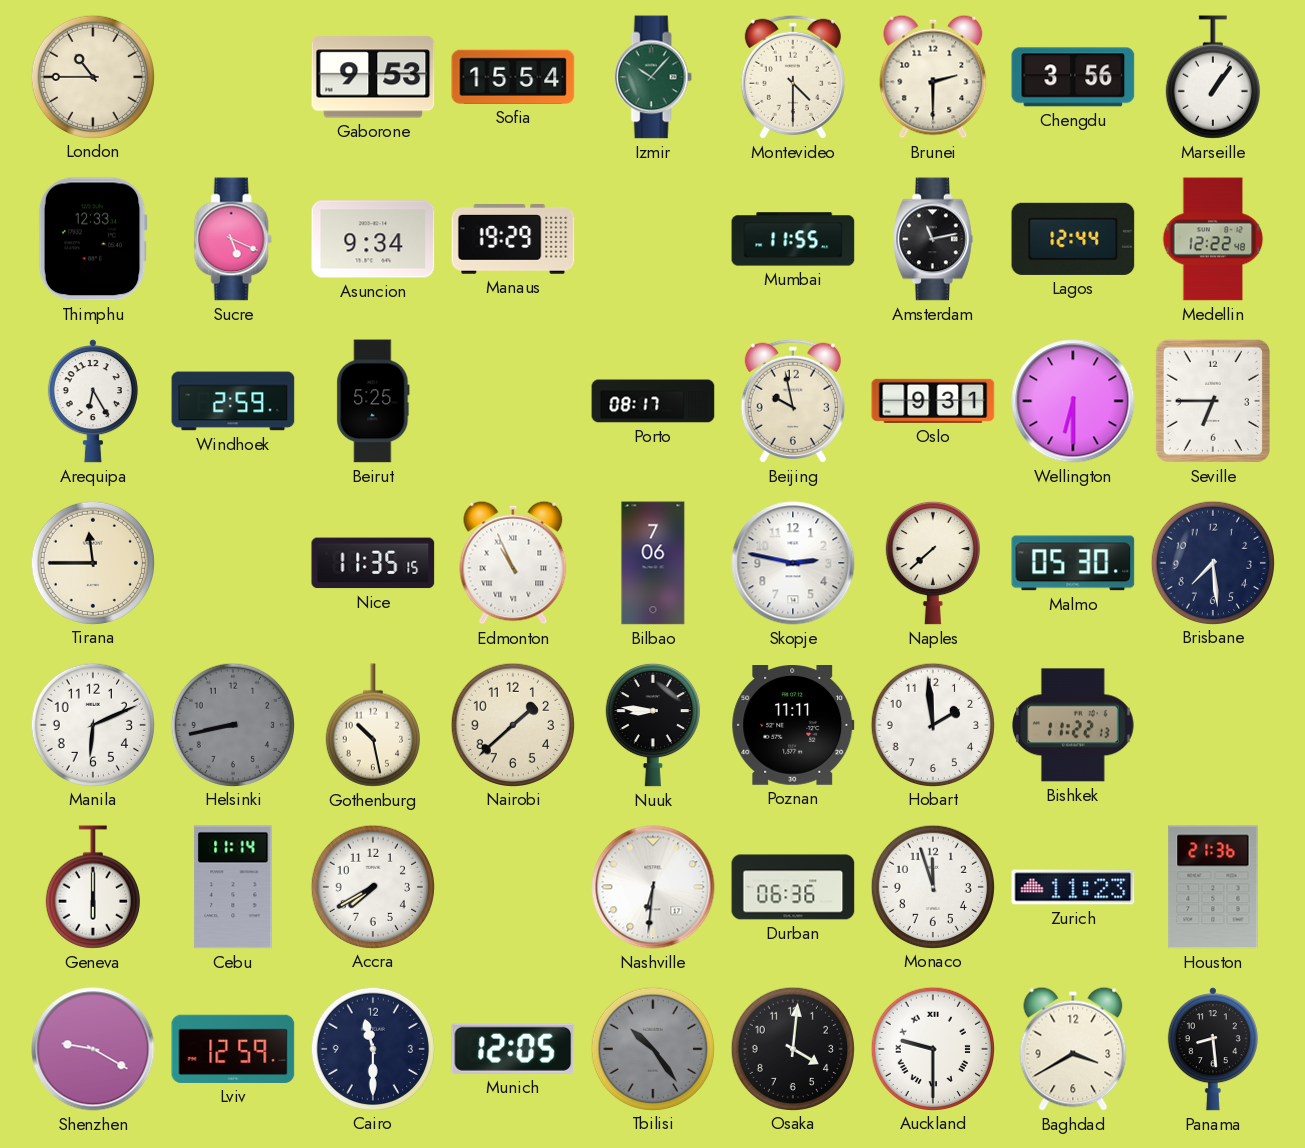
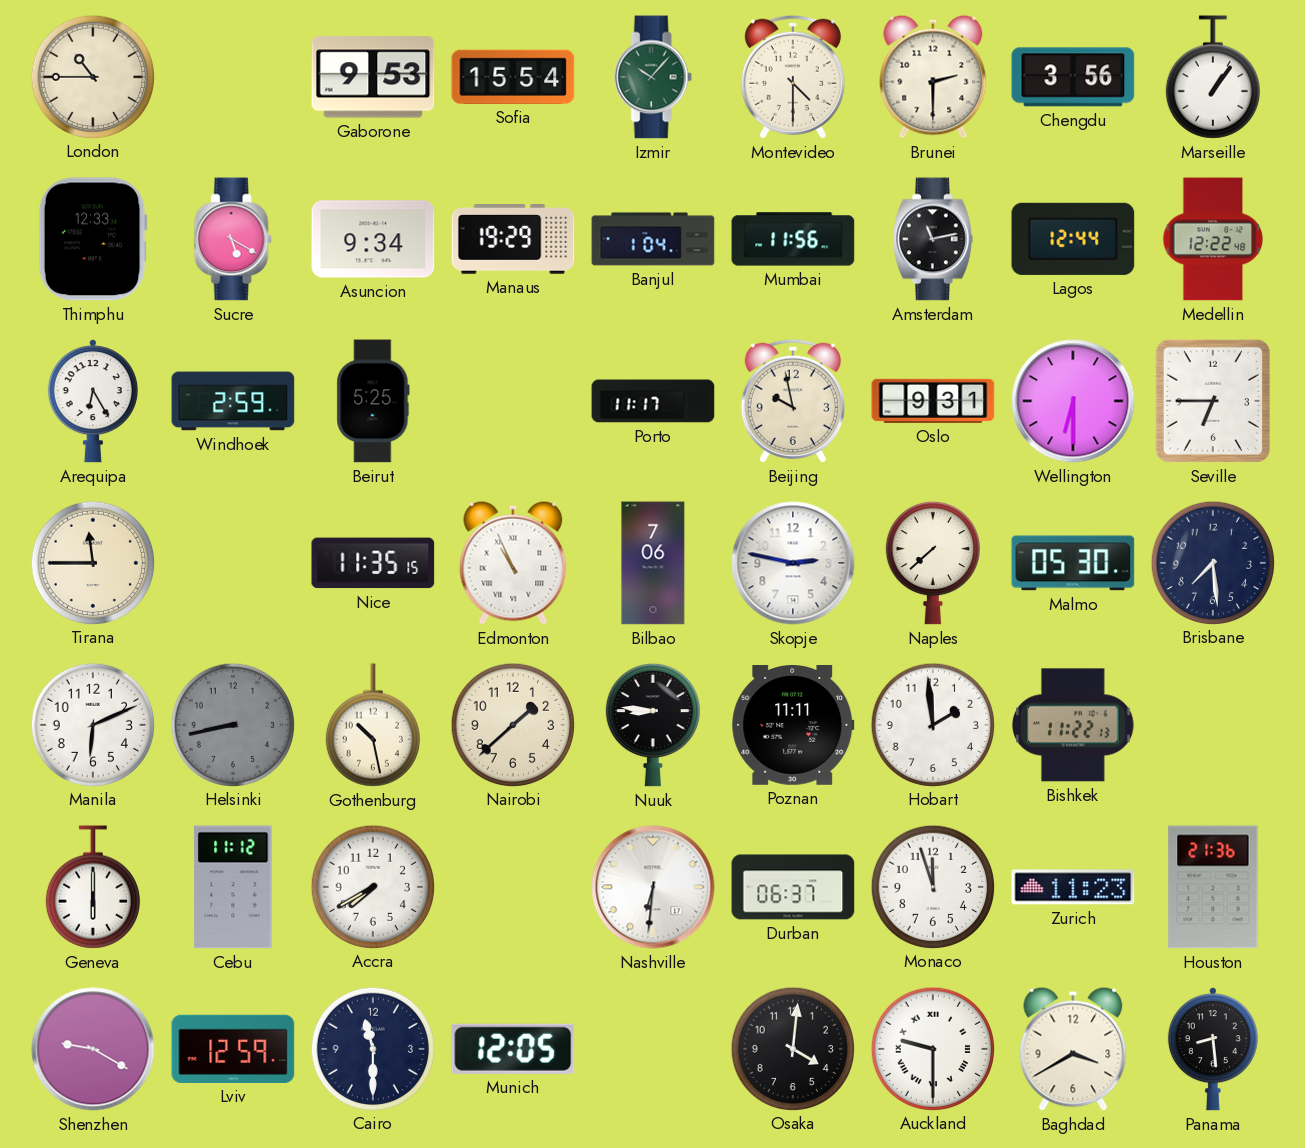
Sucre: 5:19 -> 5:20
Banjul: none -> 1:04
Mumbai: 11:55 -> 11:56
Porto: 08:17 -> 11:17
Cebu: 11:14 -> 11:12
Durban: 06:36 -> 06:37
Tbilisi: 10:24 -> none
